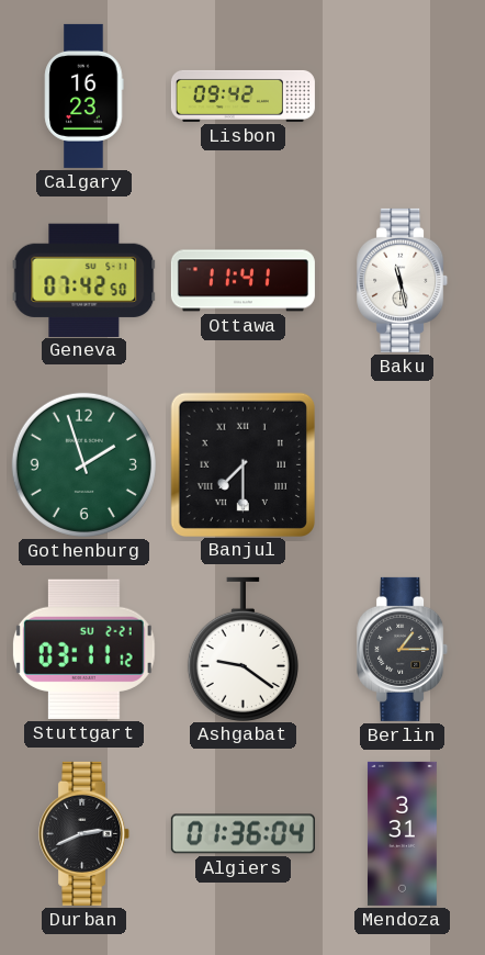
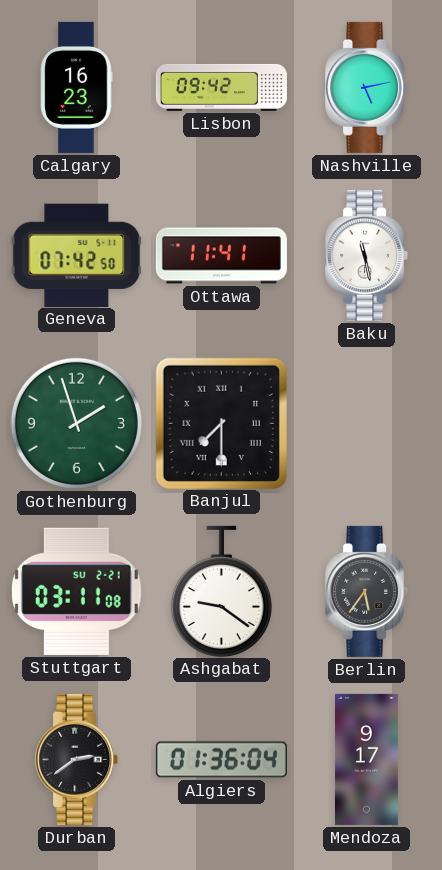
Nashville: none -> 5:13
Stuttgart: 03:11:12 -> 03:11:08
Berlin: 1:15 -> 5:36
Durban: 2:41 -> 2:39
Mendoza: 3:31 -> 9:17
